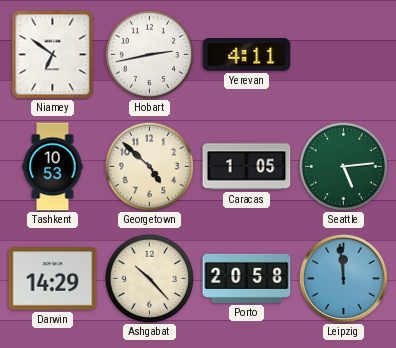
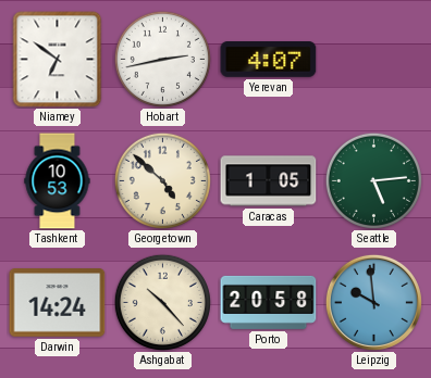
Yerevan: 4:11 -> 4:07
Darwin: 14:29 -> 14:24
Leipzig: 11:59 -> 9:59
